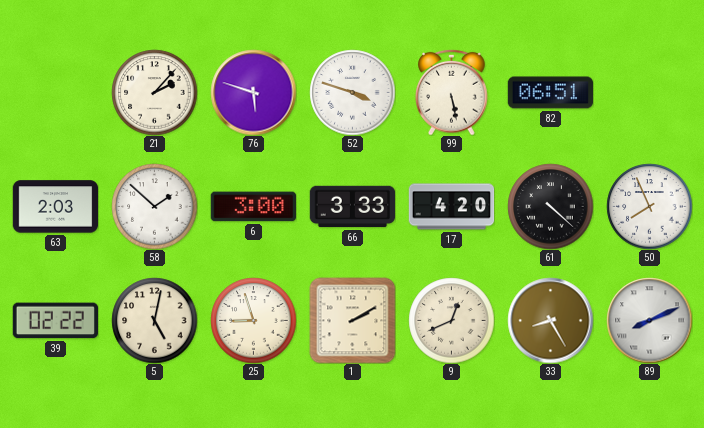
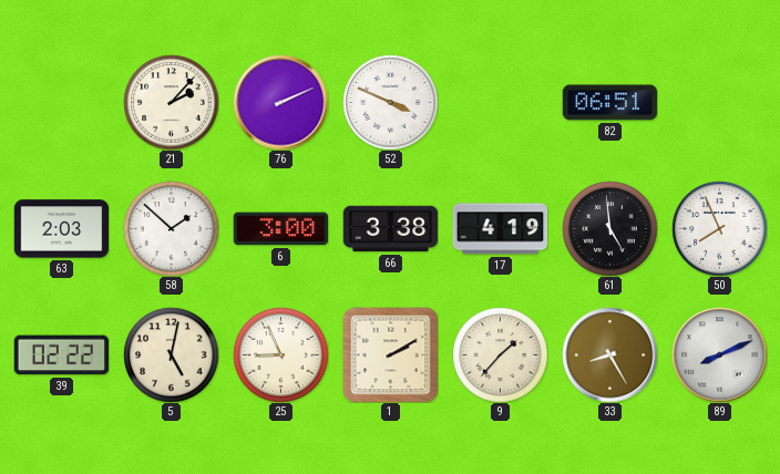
76: 5:48 -> 2:11
52: 3:48 -> 3:49
99: 5:28 -> none
66: 3:33 -> 3:38
17: 4:20 -> 4:19
61: 4:22 -> 4:59
25: 8:57 -> 8:56
9: 12:41 -> 1:37
